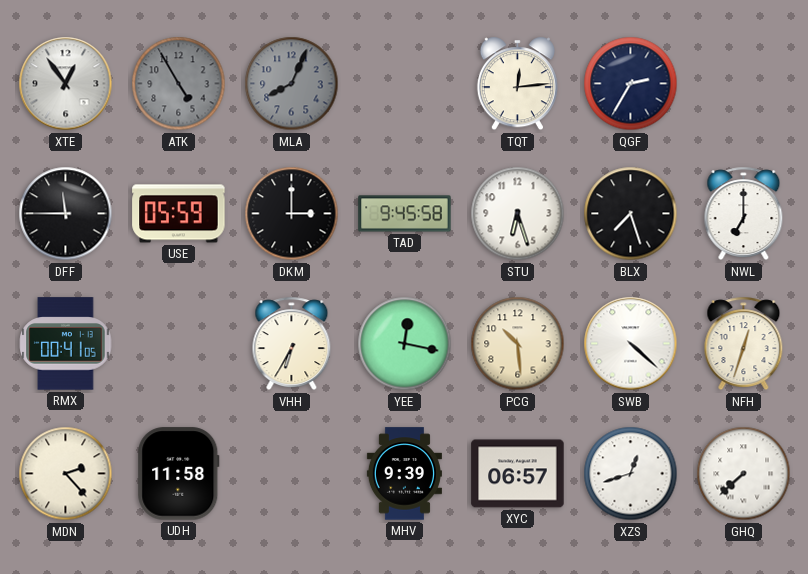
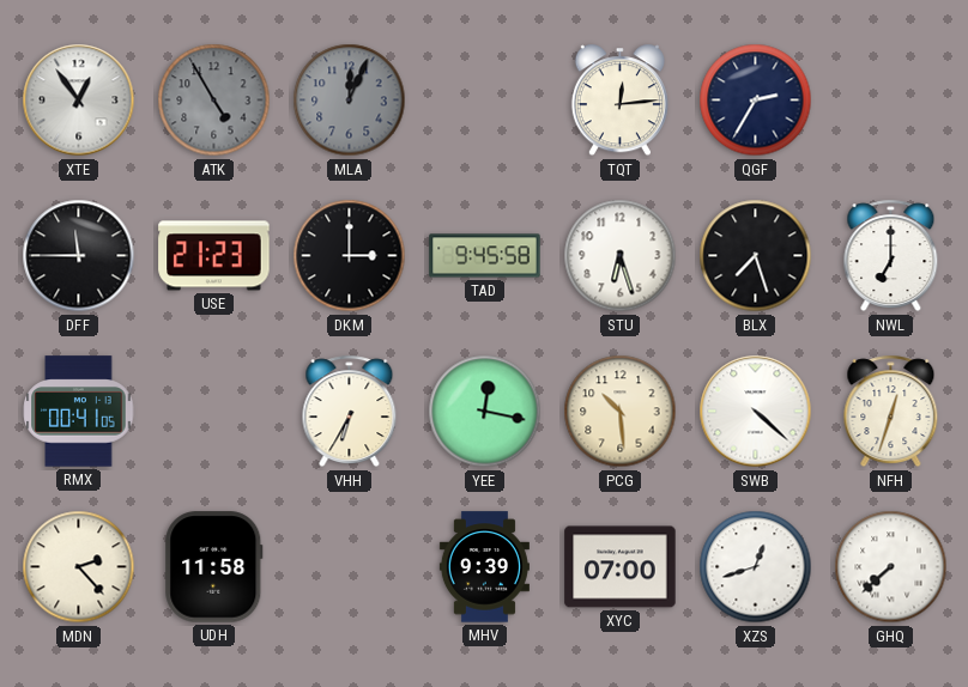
MLA: 8:04 -> 12:04
USE: 05:59 -> 21:23
XYC: 06:57 -> 07:00
